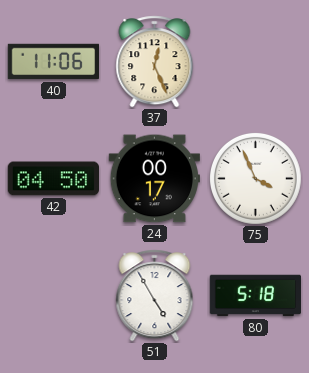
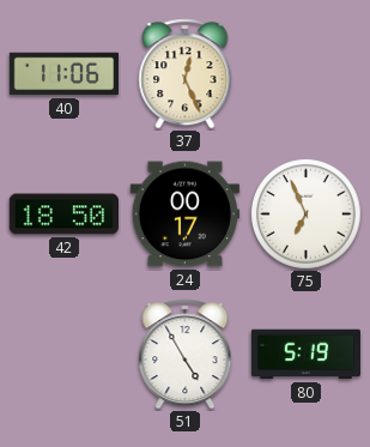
42: 04:50 -> 18:50
75: 3:56 -> 6:56
80: 5:18 -> 5:19
